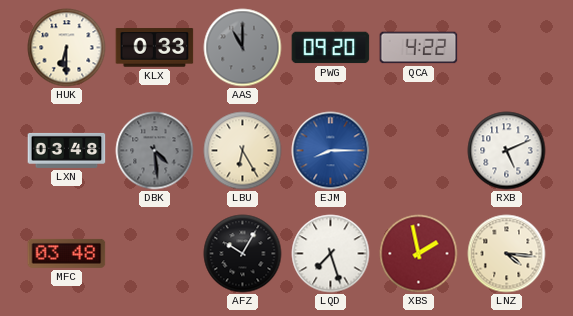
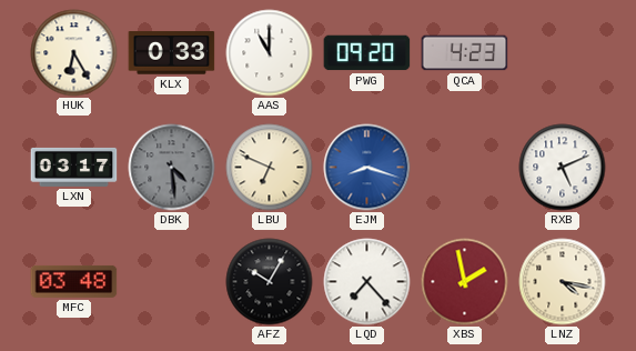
HUK: 6:30 -> 6:25
AAS dial: grey -> white
QCA: 4:22 -> 4:23
LXN: 03:48 -> 03:17
LBU: 6:25 -> 6:49
EJM: 8:15 -> 8:18
LQD: 7:27 -> 7:23
LNZ: 4:16 -> 4:17
